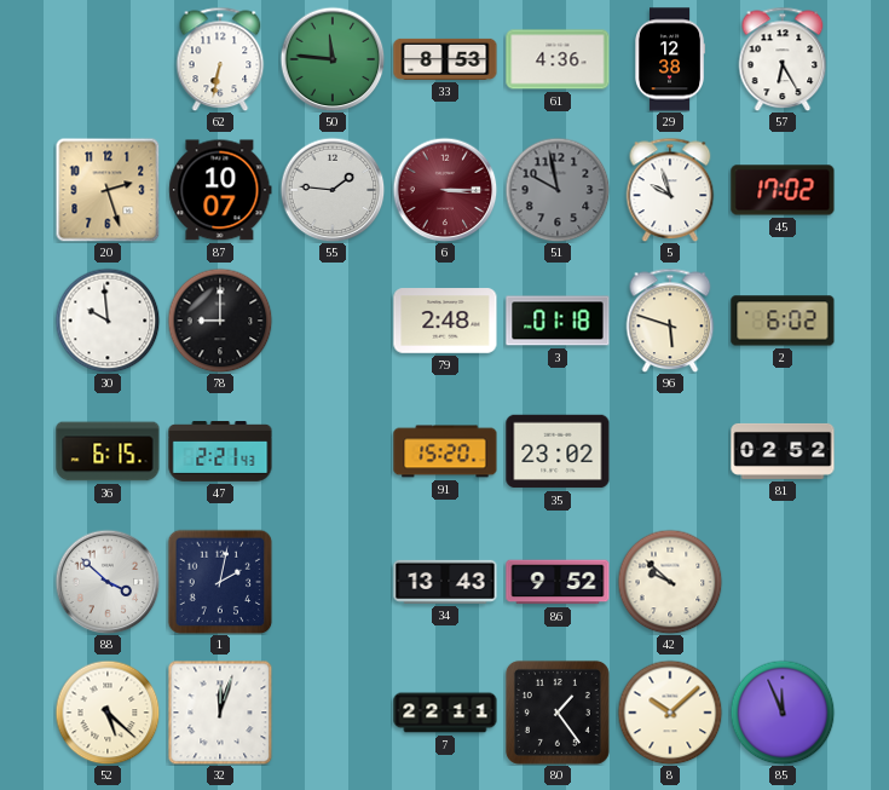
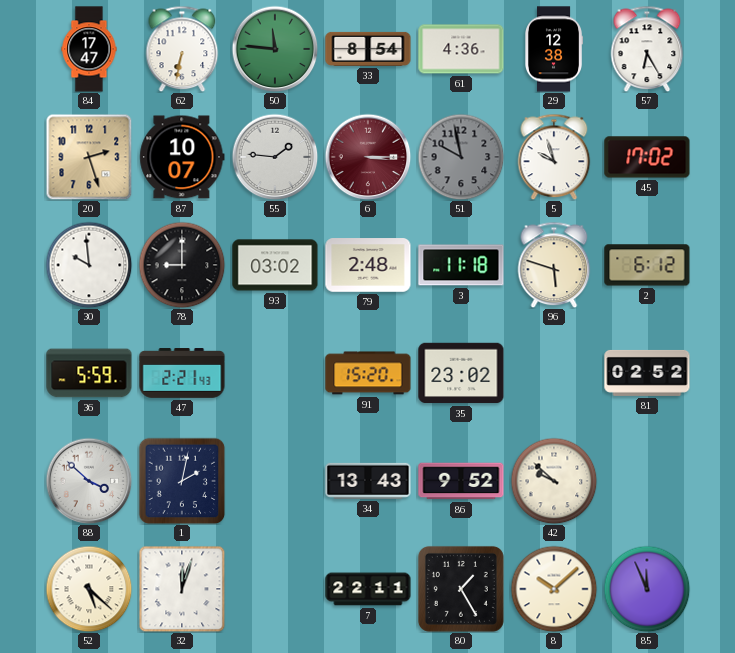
84: none -> 17:47
33: 8:53 -> 8:54
93: none -> 03:02
3: 01:18 -> 11:18
2: 6:02 -> 6:12
36: 6:15 -> 5:59
80: 1:24 -> 1:25
